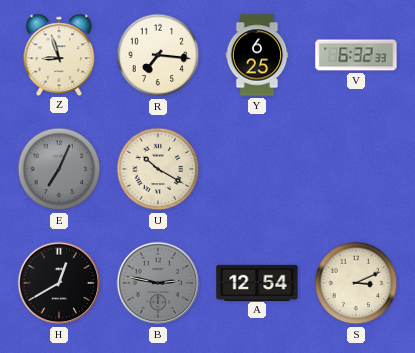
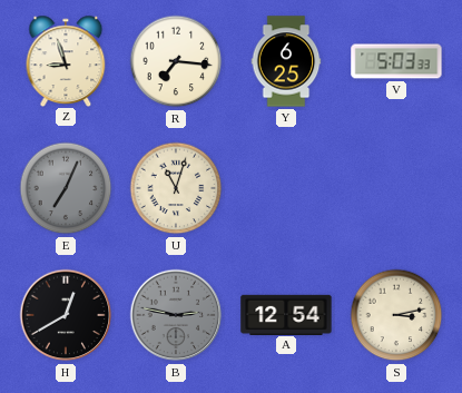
V: 6:32 -> 5:03
U: 10:20 -> 11:03
S: 3:11 -> 3:13
